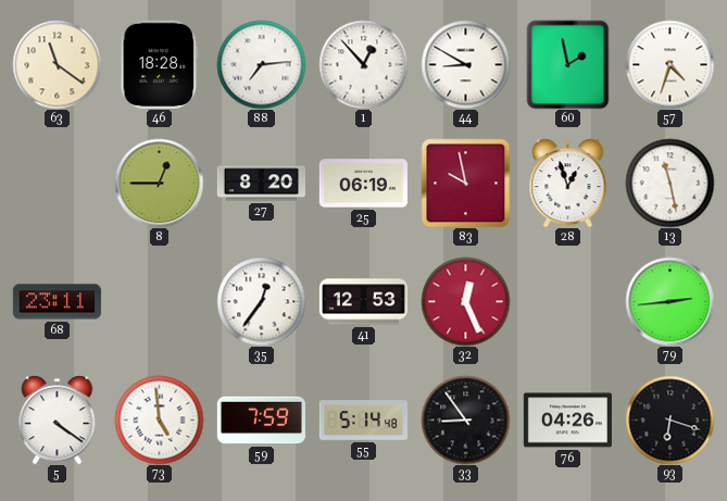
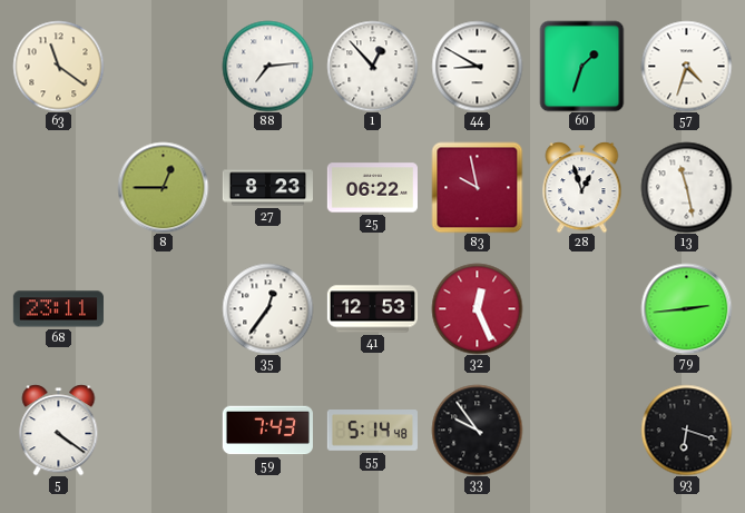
46: 18:28 -> none
60: 1:58 -> 1:33
27: 8:20 -> 8:23
25: 06:19 -> 06:22
73: 4:59 -> none
59: 7:59 -> 7:43
33: 8:54 -> 9:54
76: 04:26 -> none
